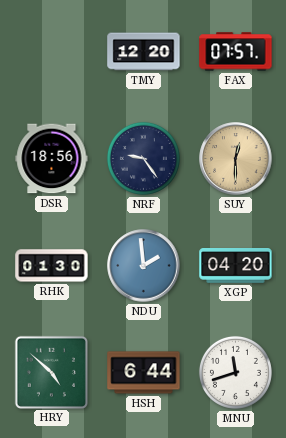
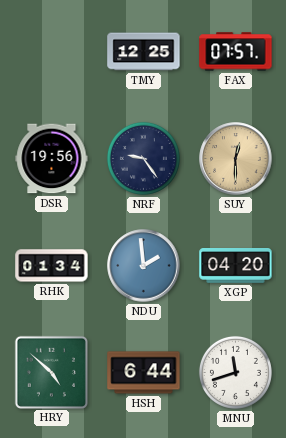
TMY: 12:20 -> 12:25
DSR: 18:56 -> 19:56
RHK: 01:30 -> 01:34
